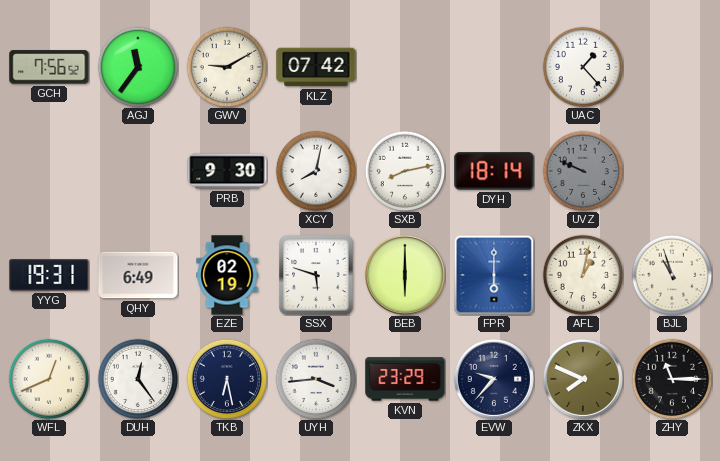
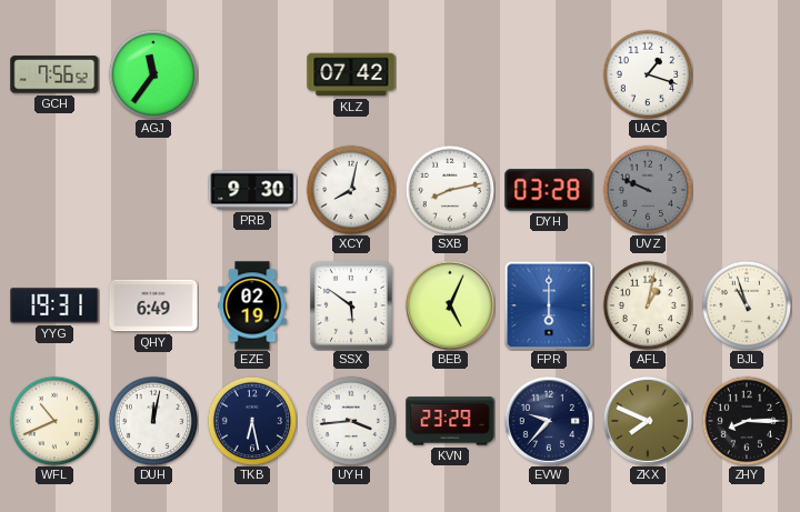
GWV: 9:10 -> none
UAC: 1:23 -> 1:18
DYH: 18:14 -> 03:28
SSX: 5:48 -> 5:51
BEB: 6:00 -> 5:04
WFL: 12:41 -> 10:41
DUH: 12:24 -> 12:02
ZHY: 11:15 -> 8:15
